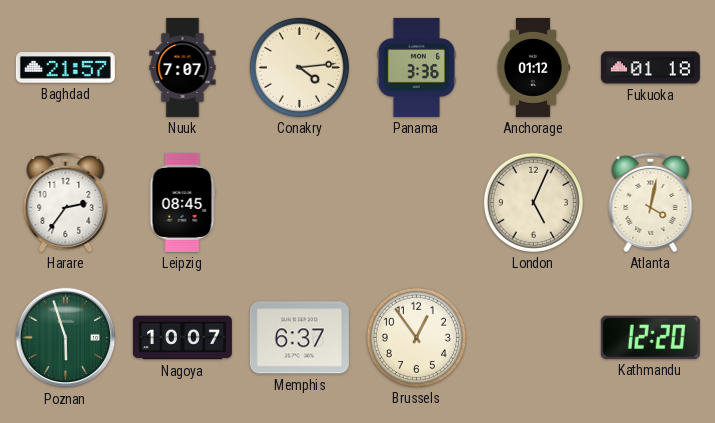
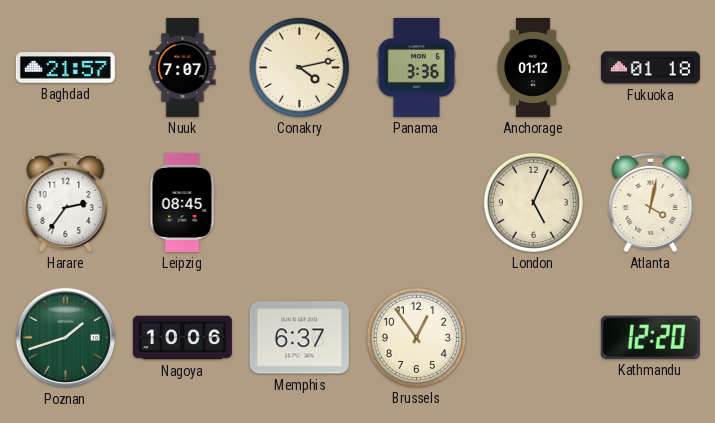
Conakry: 4:14 -> 4:13
Poznan: 5:57 -> 1:42
Nagoya: 10:07 -> 10:06
